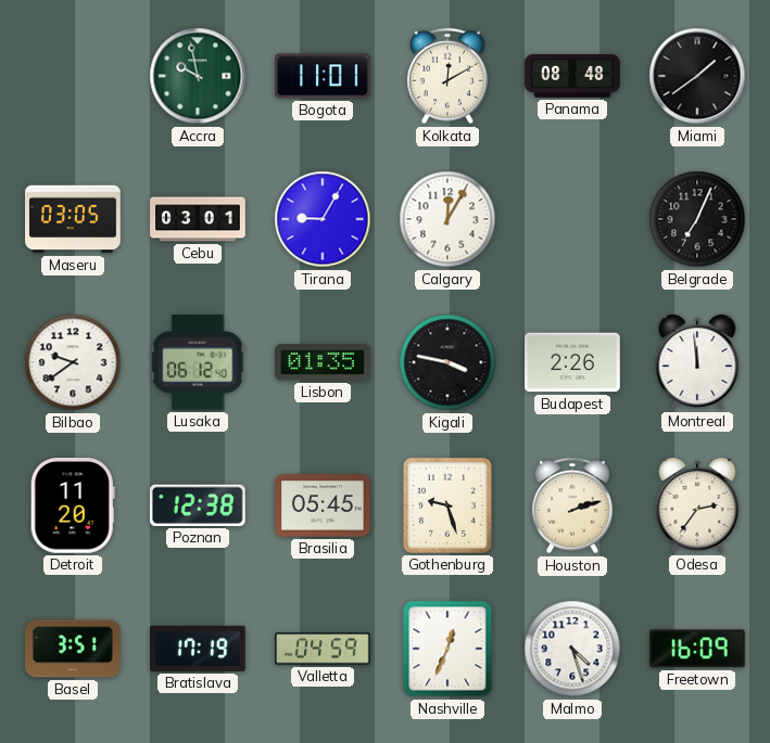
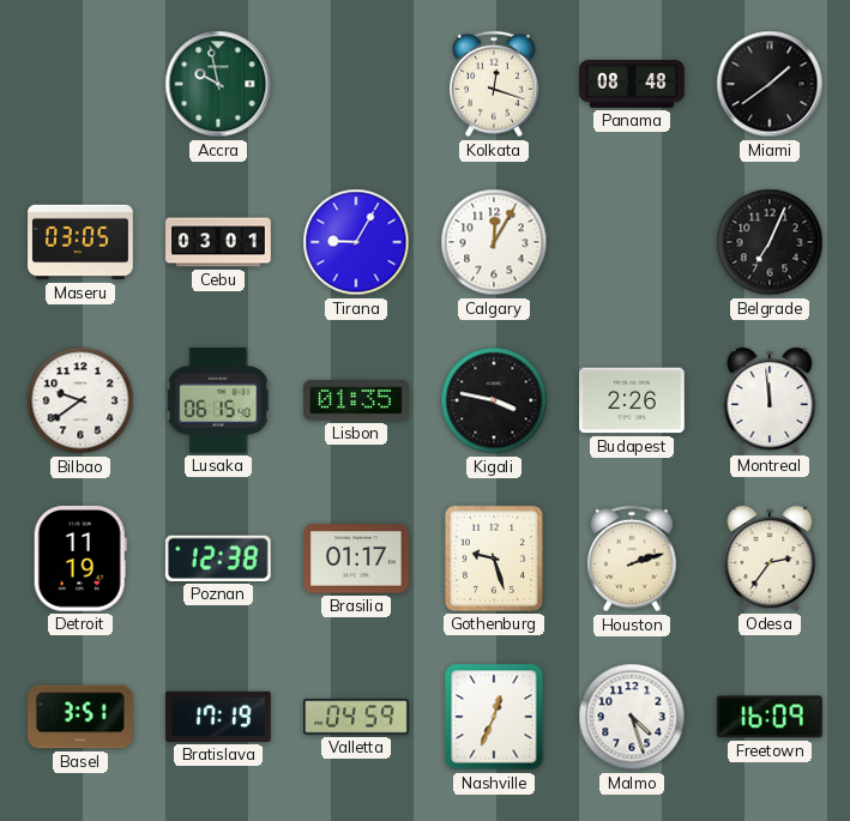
Bogota: 11:01 -> none
Kolkata: 12:10 -> 12:18
Lusaka: 06:12 -> 06:15
Detroit: 11:20 -> 11:19
Brasilia: 05:45 -> 01:17
